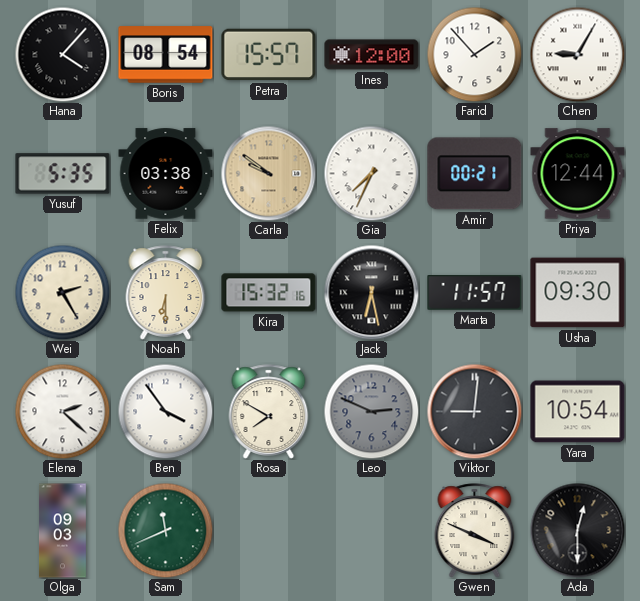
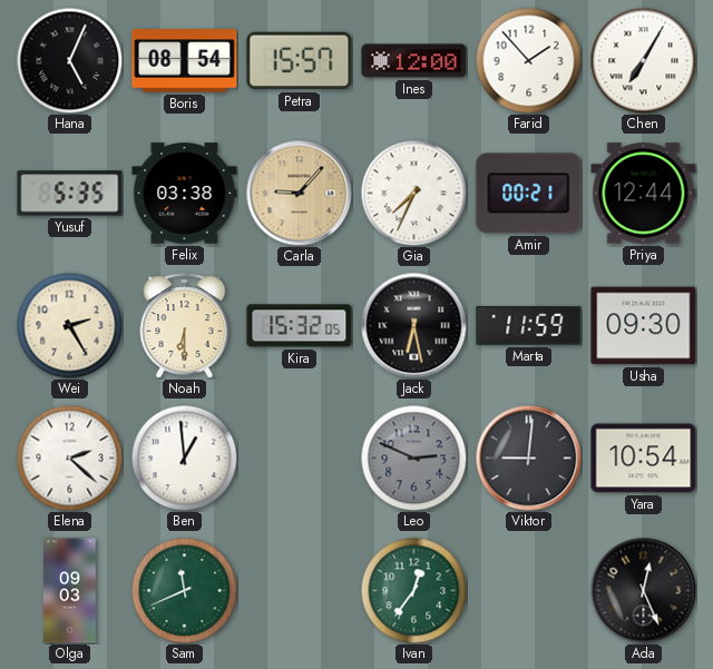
Hana: 4:07 -> 5:04
Chen: 9:05 -> 7:05
Carla: 9:51 -> 9:07
Kira: 15:32:16 -> 15:32:05
Marta: 11:57 -> 11:59
Ben: 3:54 -> 12:59
Rosa: 7:50 -> none
Ivan: none -> 12:36
Gwen: 3:49 -> none
Ada: 12:30 -> 12:26
